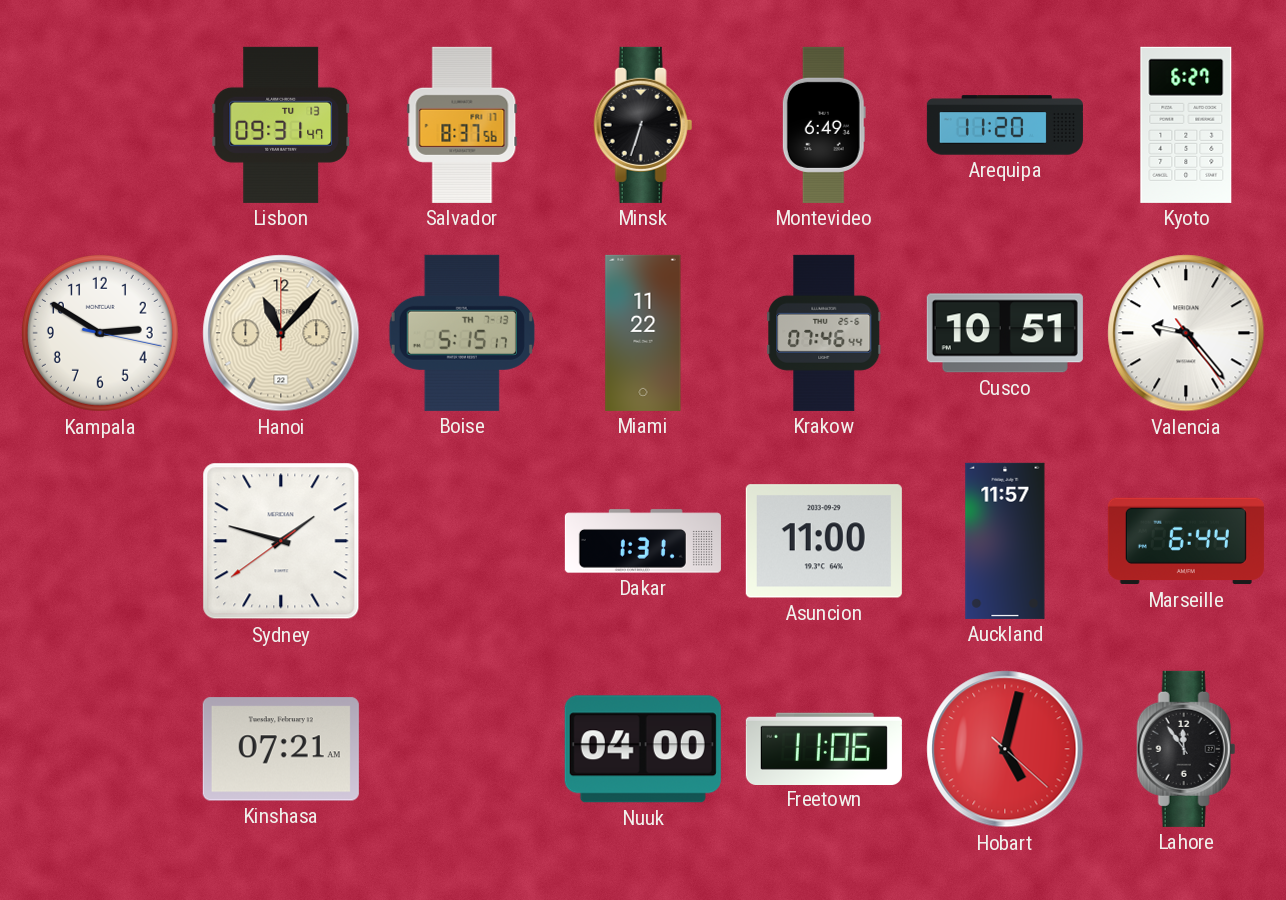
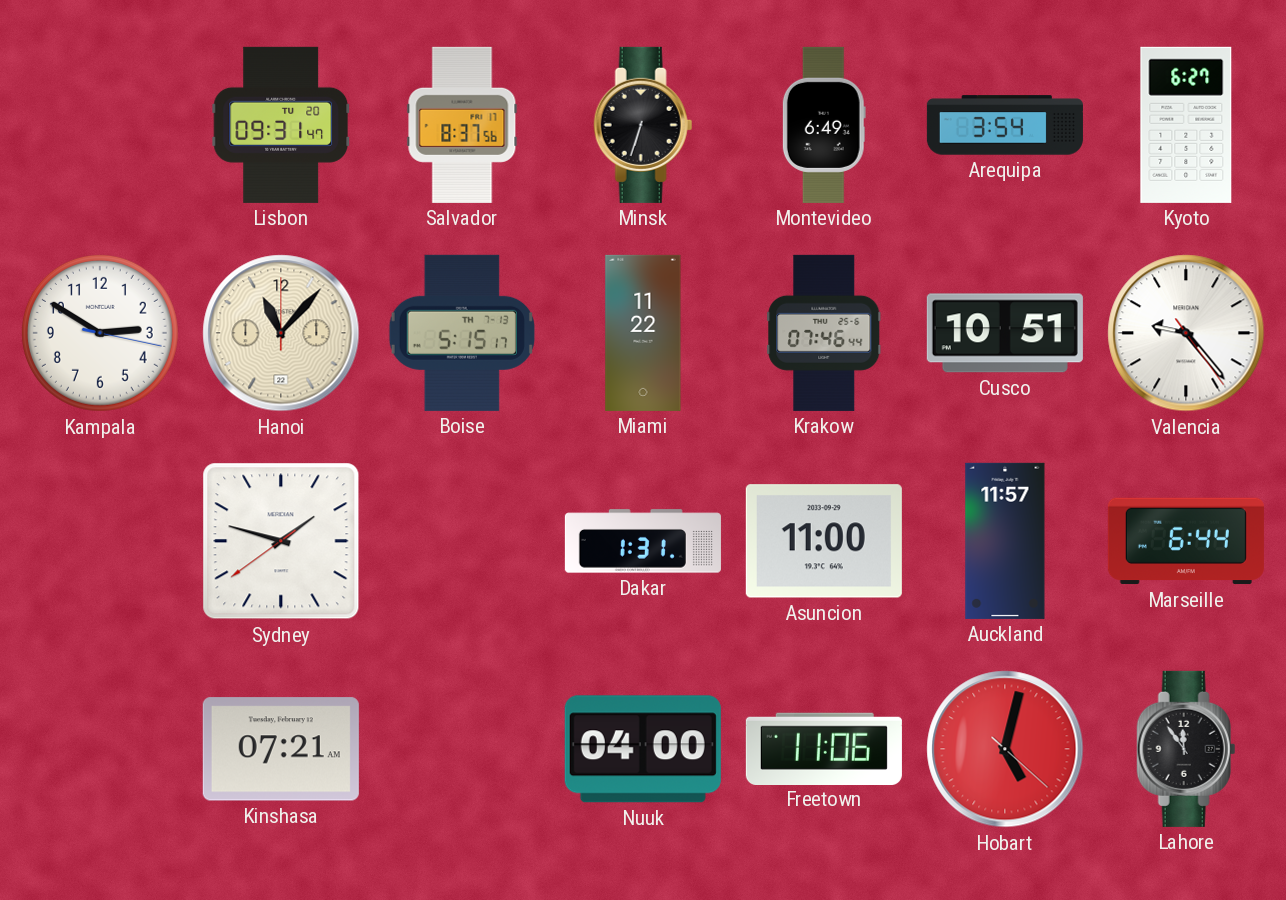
Lisbon date: TU 13 -> TU 20
Arequipa: 11:20 -> 3:54
